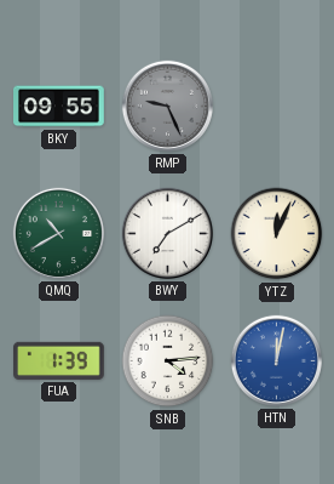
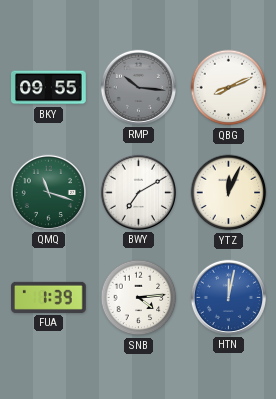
RMP: 9:26 -> 10:16
QBG: none -> 8:11
QMQ: 10:40 -> 11:18
